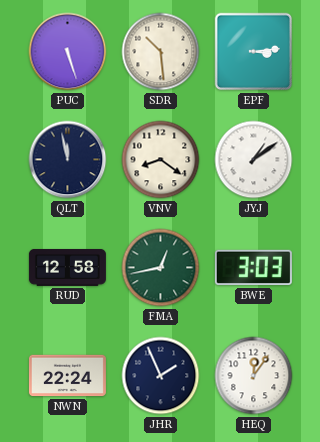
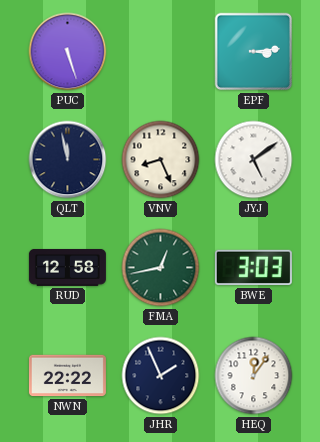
SDR: 10:29 -> none
VNV: 8:21 -> 8:26
JYJ: 1:09 -> 5:09
NWN: 22:24 -> 22:22
